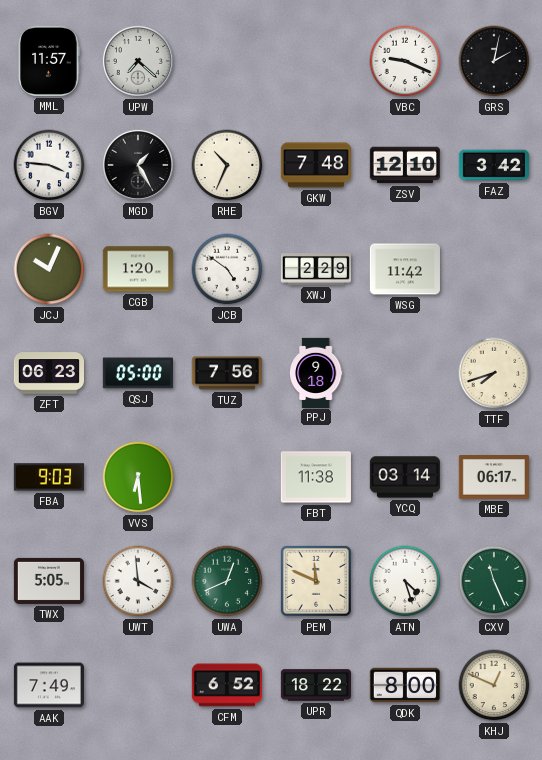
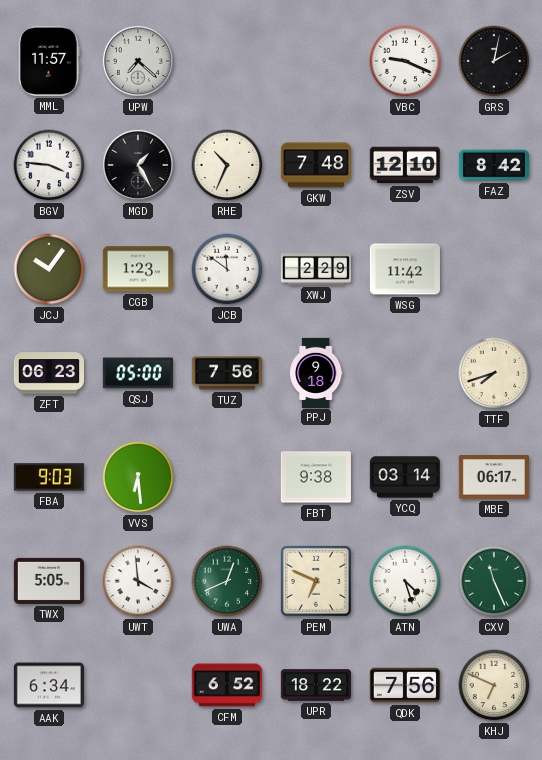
FAZ: 3:42 -> 8:42
JCJ: 10:04 -> 10:06
CGB: 1:20 -> 1:23
JCB: 4:51 -> 11:51
FBT: 11:38 -> 9:38
PEM: 11:49 -> 6:49
AAK: 7:49 -> 6:34
QDK: 8:00 -> 7:56
KHJ: 12:49 -> 6:49
